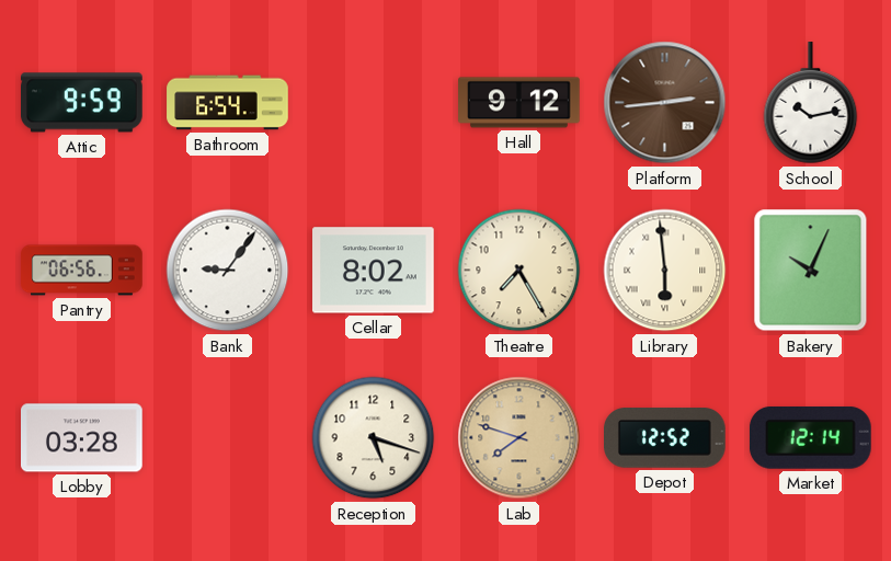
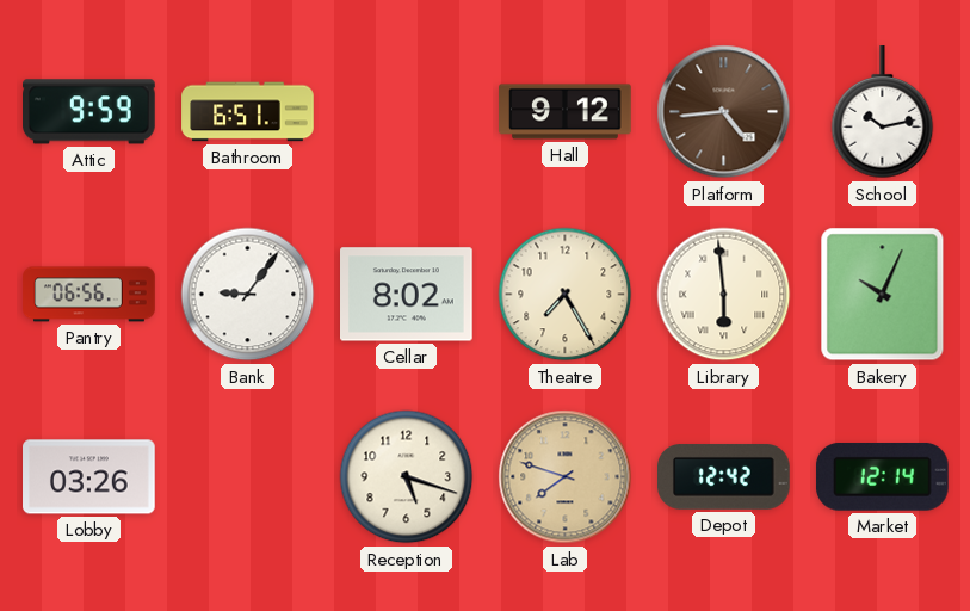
Bathroom: 6:54 -> 6:51
Platform: 2:44 -> 4:44
Lobby: 03:28 -> 03:26
Depot: 12:52 -> 12:42
